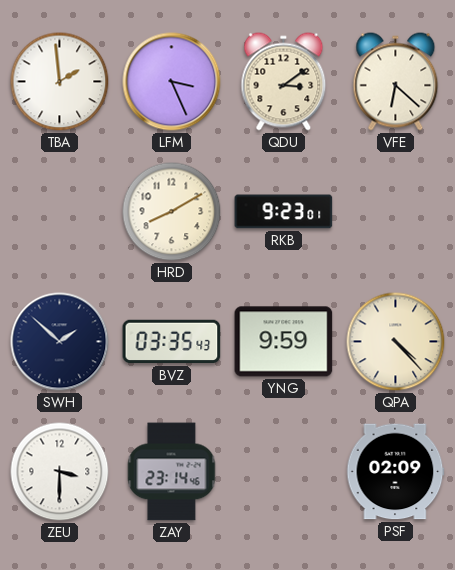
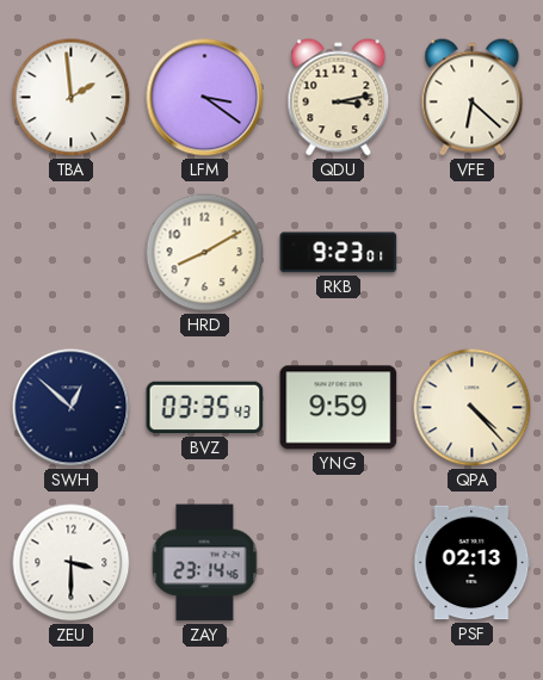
LFM: 3:26 -> 3:21
QDU: 3:09 -> 3:13
SWH: 1:52 -> 12:52
PSF: 02:09 -> 02:13
